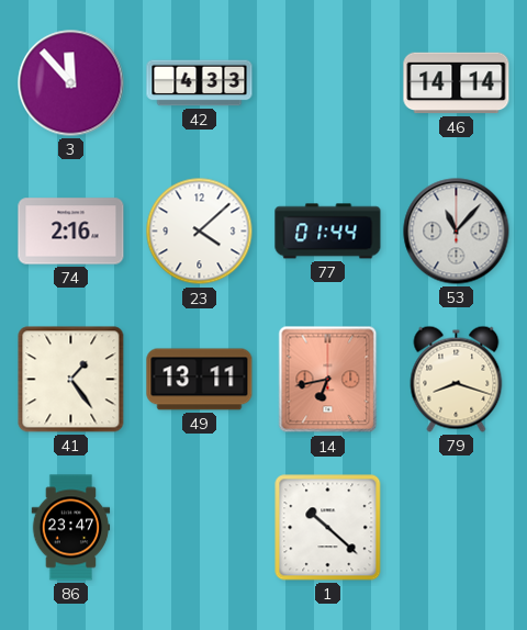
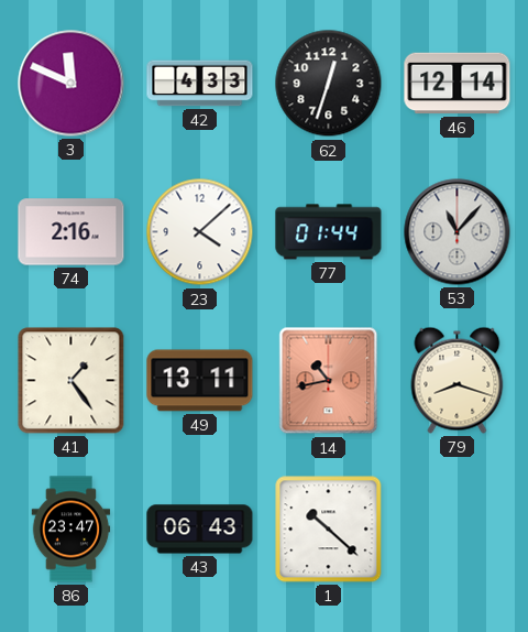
3: 11:53 -> 11:49
62: none -> 12:33
46: 14:14 -> 12:14
14: 6:43 -> 10:43
43: none -> 06:43
